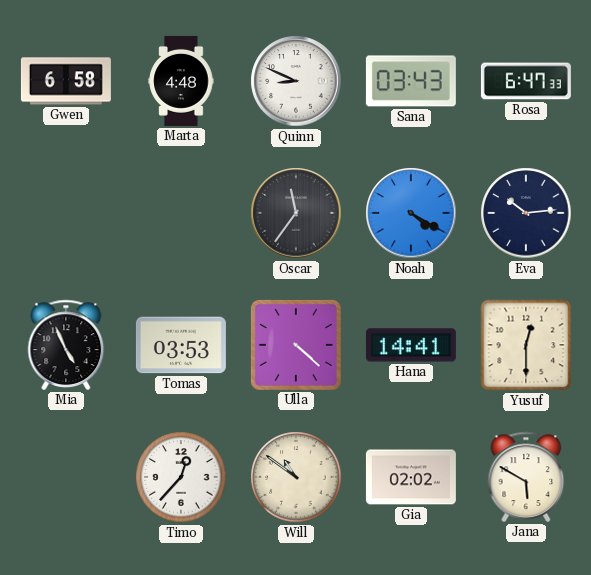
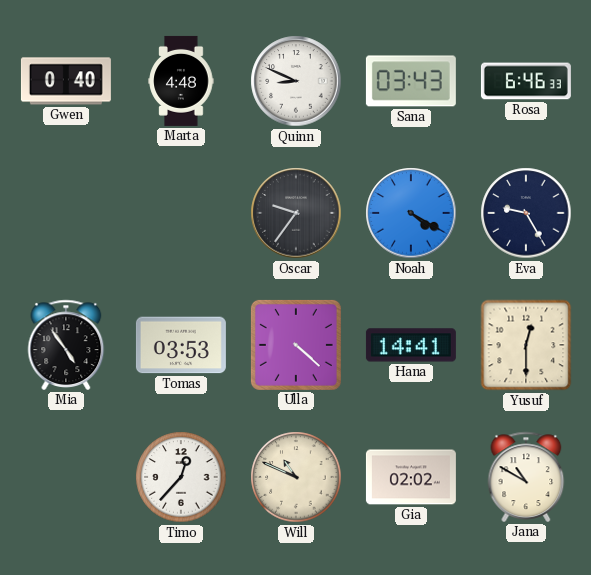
Gwen: 6:58 -> 0:40
Rosa: 6:47 -> 6:46
Oscar: 11:36 -> 9:36
Eva: 10:14 -> 9:25
Mia: 4:56 -> 4:54
Will: 10:51 -> 10:49
Jana: 5:50 -> 10:50
